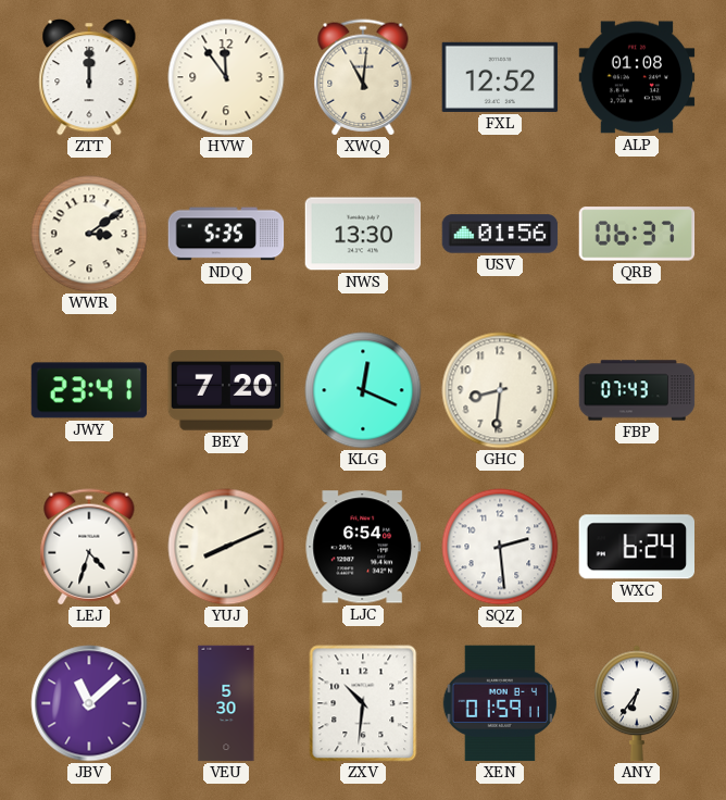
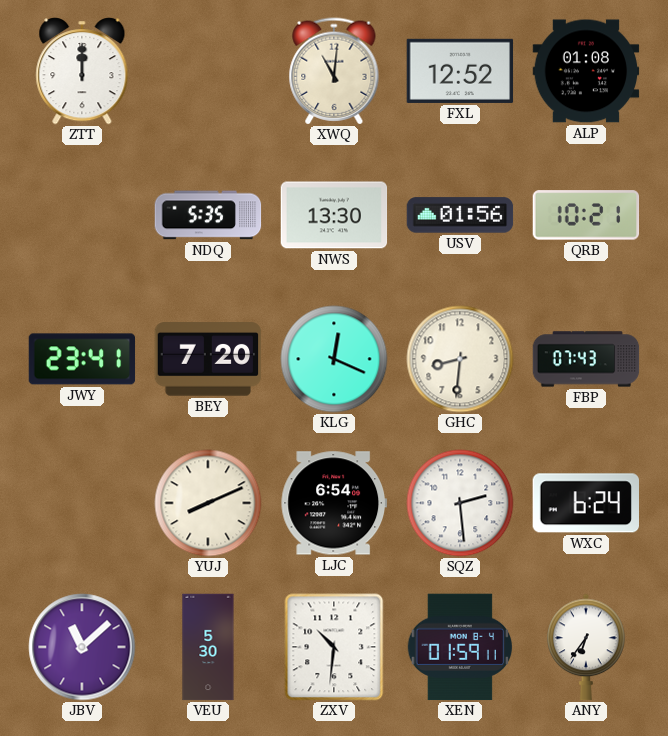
HVW: 11:54 -> none
WWR: 3:09 -> none
QRB: 06:37 -> 10:21
LEJ: 4:33 -> none
